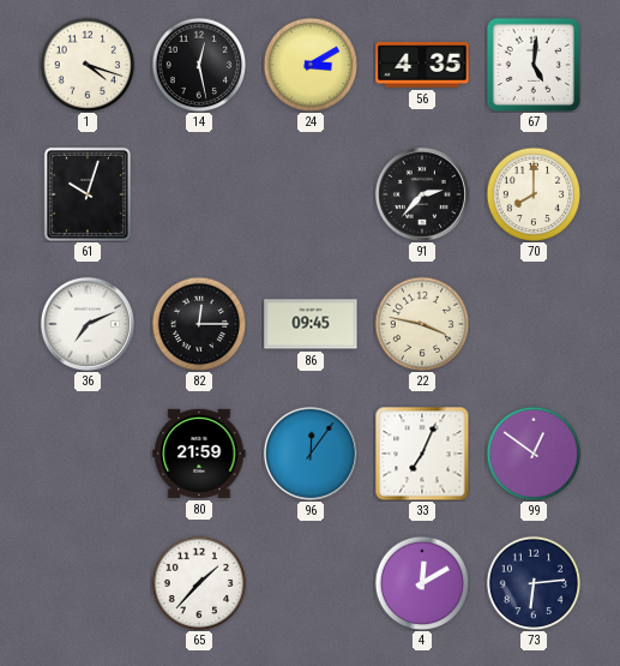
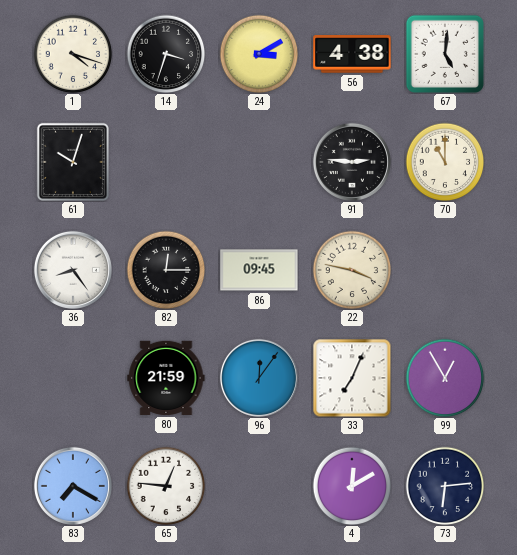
14: 12:28 -> 3:33
56: 4:35 -> 4:38
91: 2:37 -> 2:46
70: 8:00 -> 11:00
36: 7:11 -> 8:24
99: 12:51 -> 12:55
83: none -> 7:20
65: 1:37 -> 12:46
